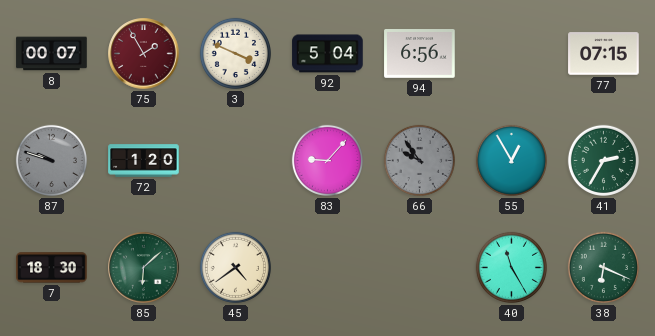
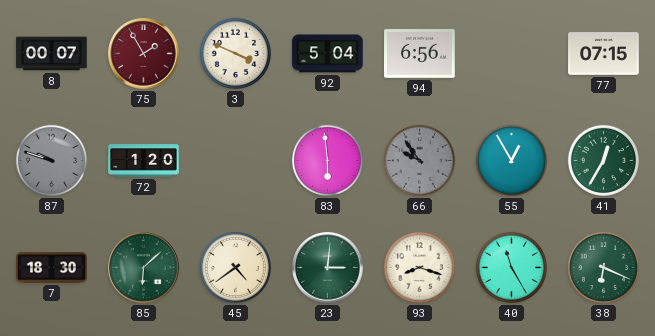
83: 9:07 -> 5:59
41: 2:35 -> 12:35
23: none -> 3:01
93: none -> 8:18
